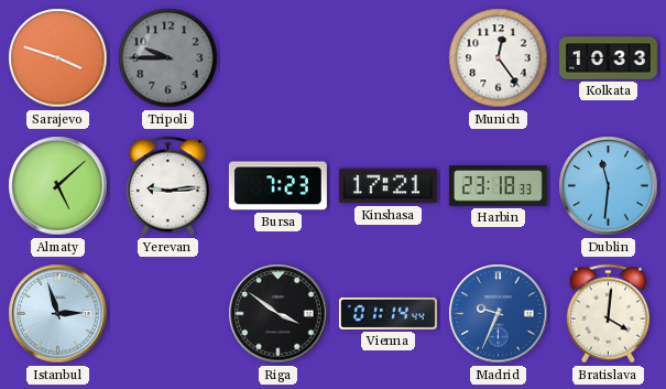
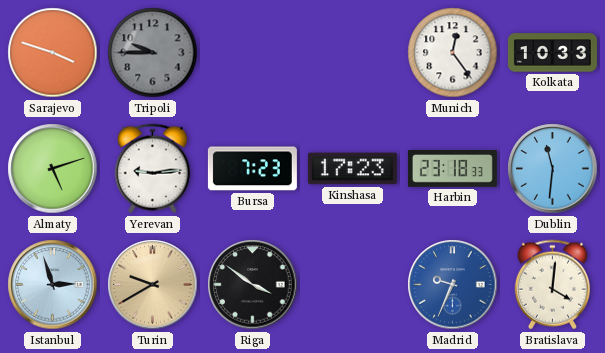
Almaty: 5:08 -> 5:12
Kinshasa: 17:21 -> 17:23
Turin: none -> 9:40
Vienna: 01:14 -> none
